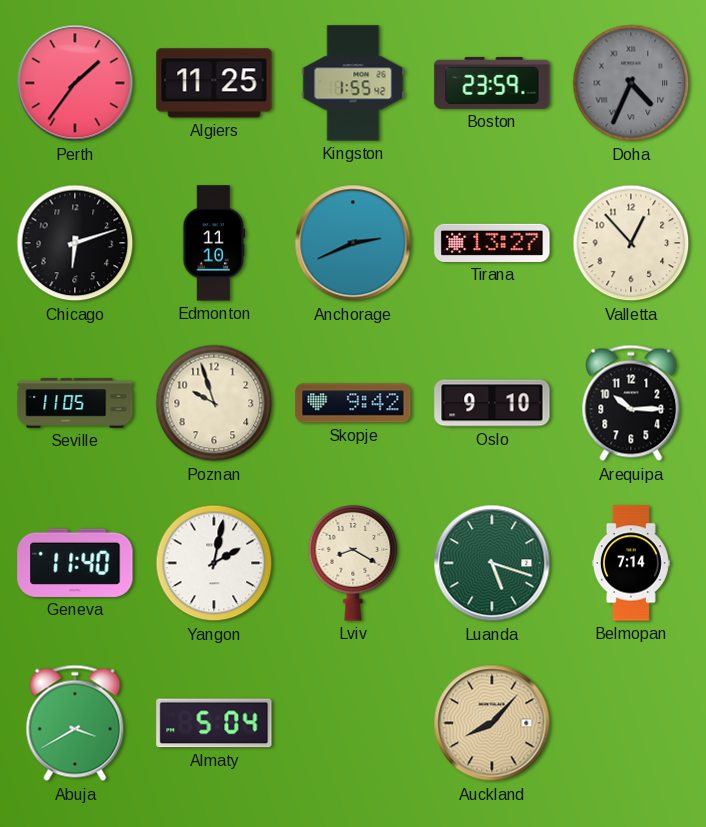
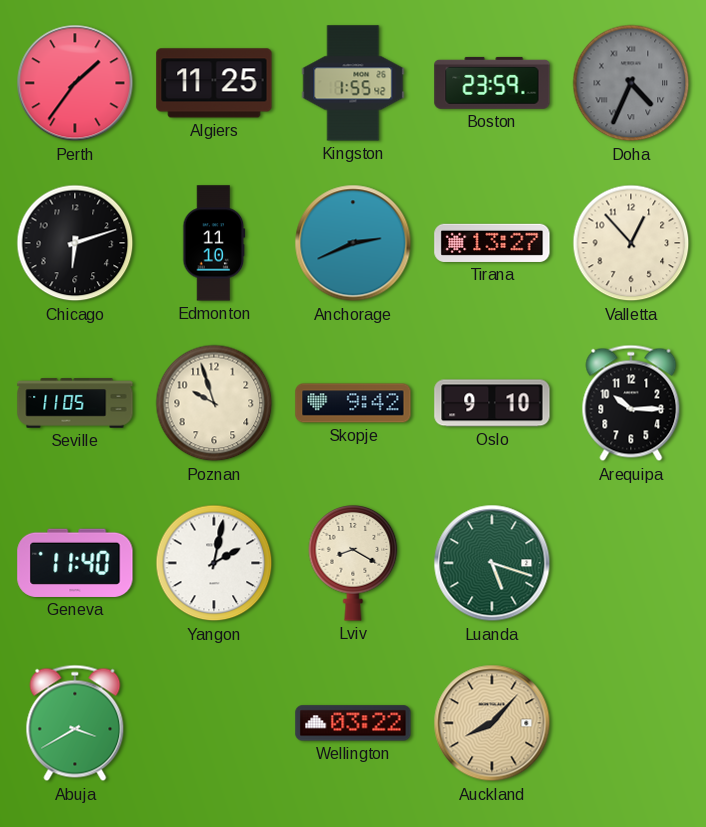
Belmopan: 7:14 -> none
Almaty: 5:04 -> none
Wellington: none -> 03:22
